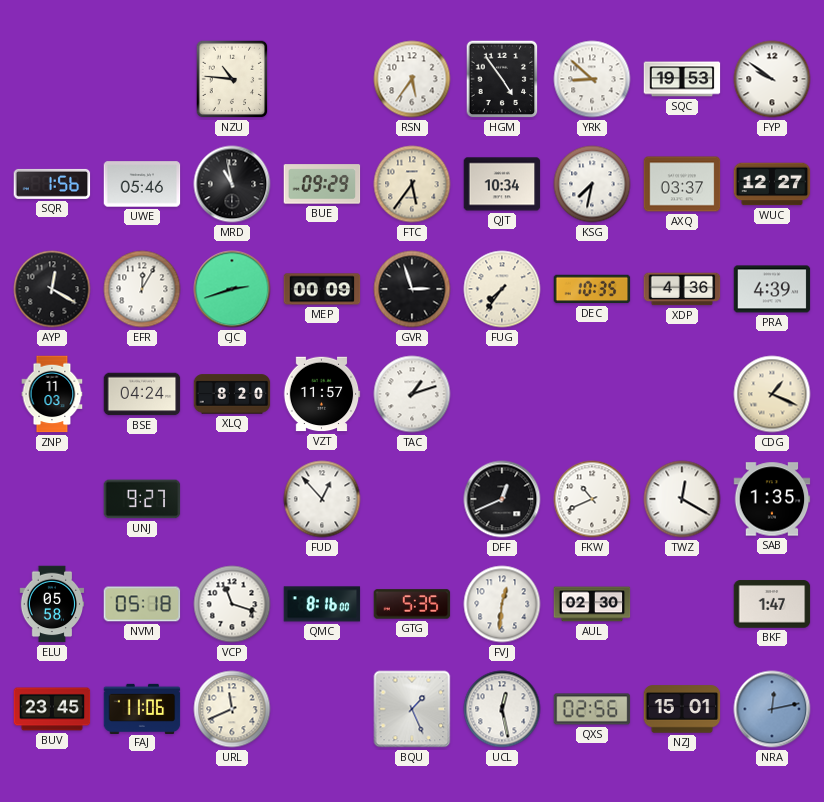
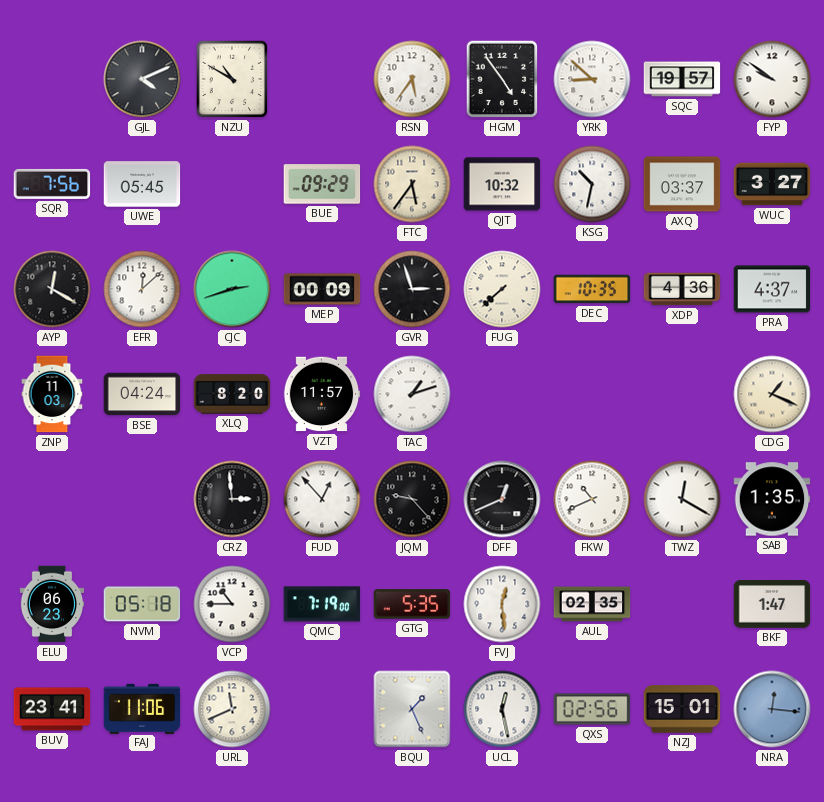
GJL: none -> 4:11
NZU: 10:46 -> 10:50
SQC: 19:53 -> 19:57
SQR: 1:56 -> 7:56
UWE: 05:46 -> 05:45
MRD: 10:58 -> none
QJT: 10:34 -> 10:32
KSG: 7:32 -> 10:32
WUC: 12:27 -> 3:27
EFR: 12:05 -> 12:08
FUG: 7:36 -> 7:38
PRA: 4:39 -> 4:37
UNJ: 9:27 -> none
CRZ: none -> 2:59
JQM: none -> 9:23
ELU: 05:58 -> 06:23
VCP: 11:18 -> 10:45
QMC: 8:16 -> 7:19
FVJ: 12:31 -> 12:29
AUL: 02:30 -> 02:35
BUV: 23:45 -> 23:41
NRA: 12:13 -> 12:16
